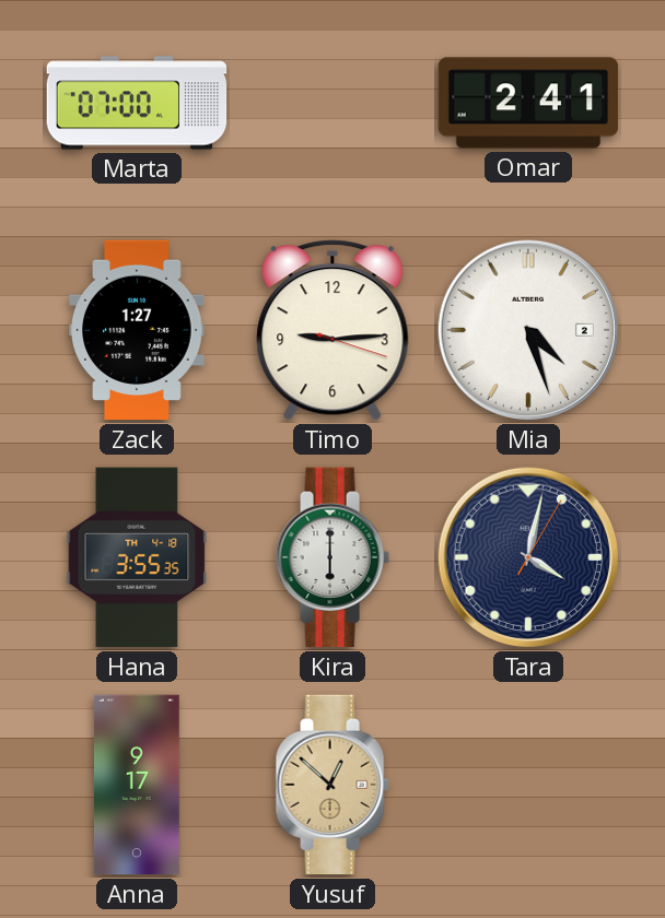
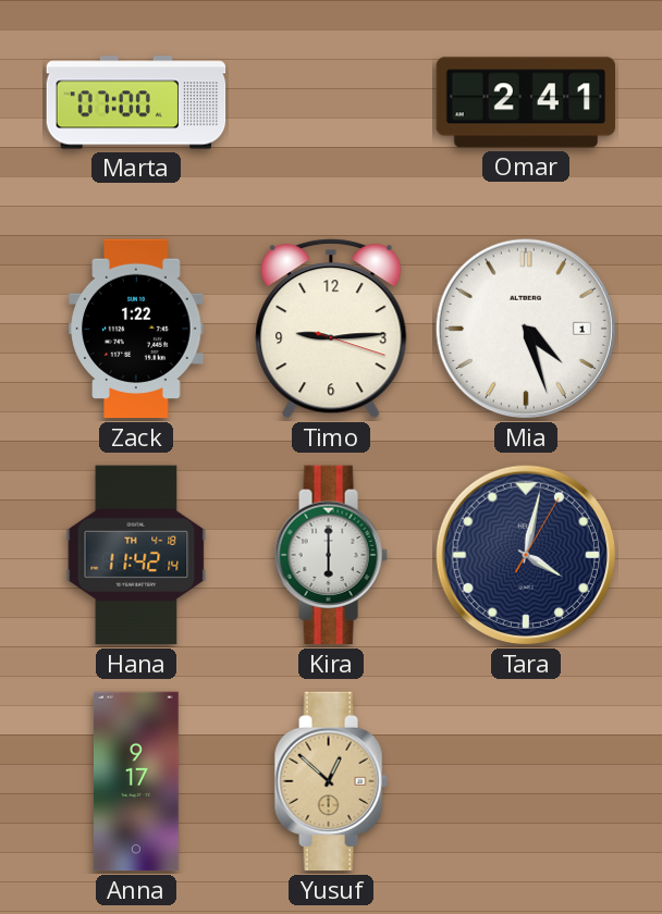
Zack: 1:27 -> 1:22
Mia date: 2 -> 1
Hana: 3:55 -> 11:42
